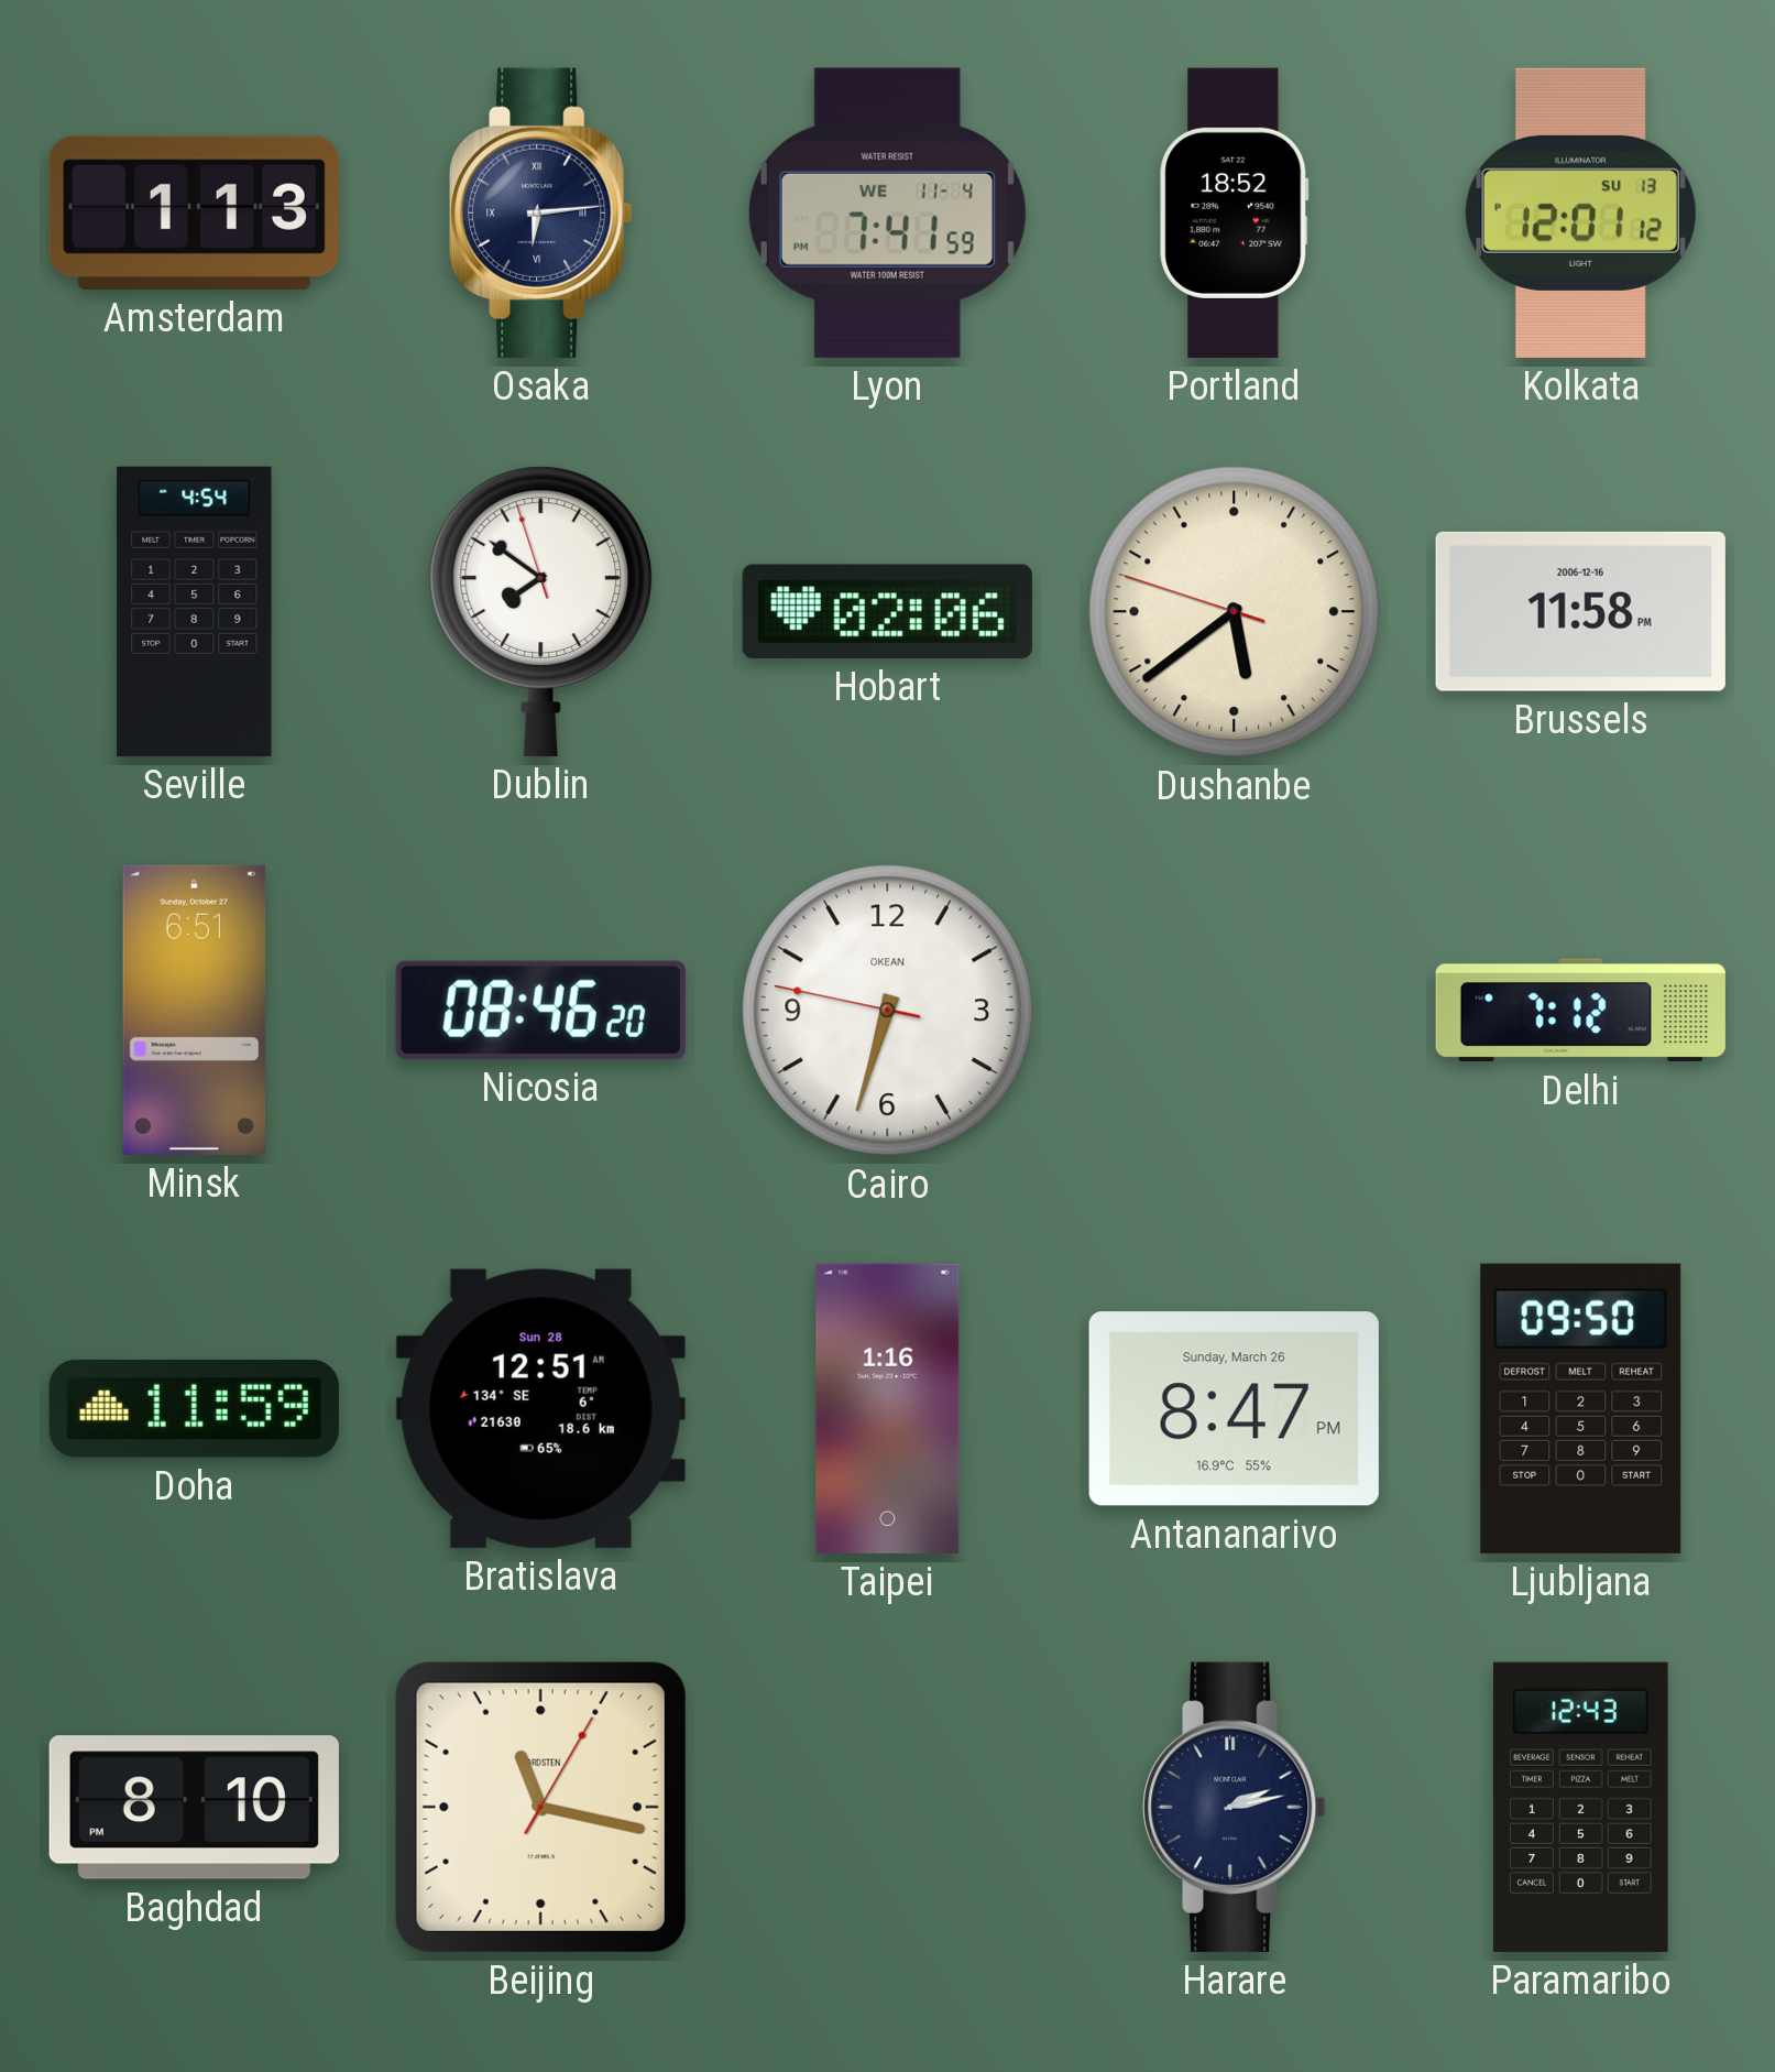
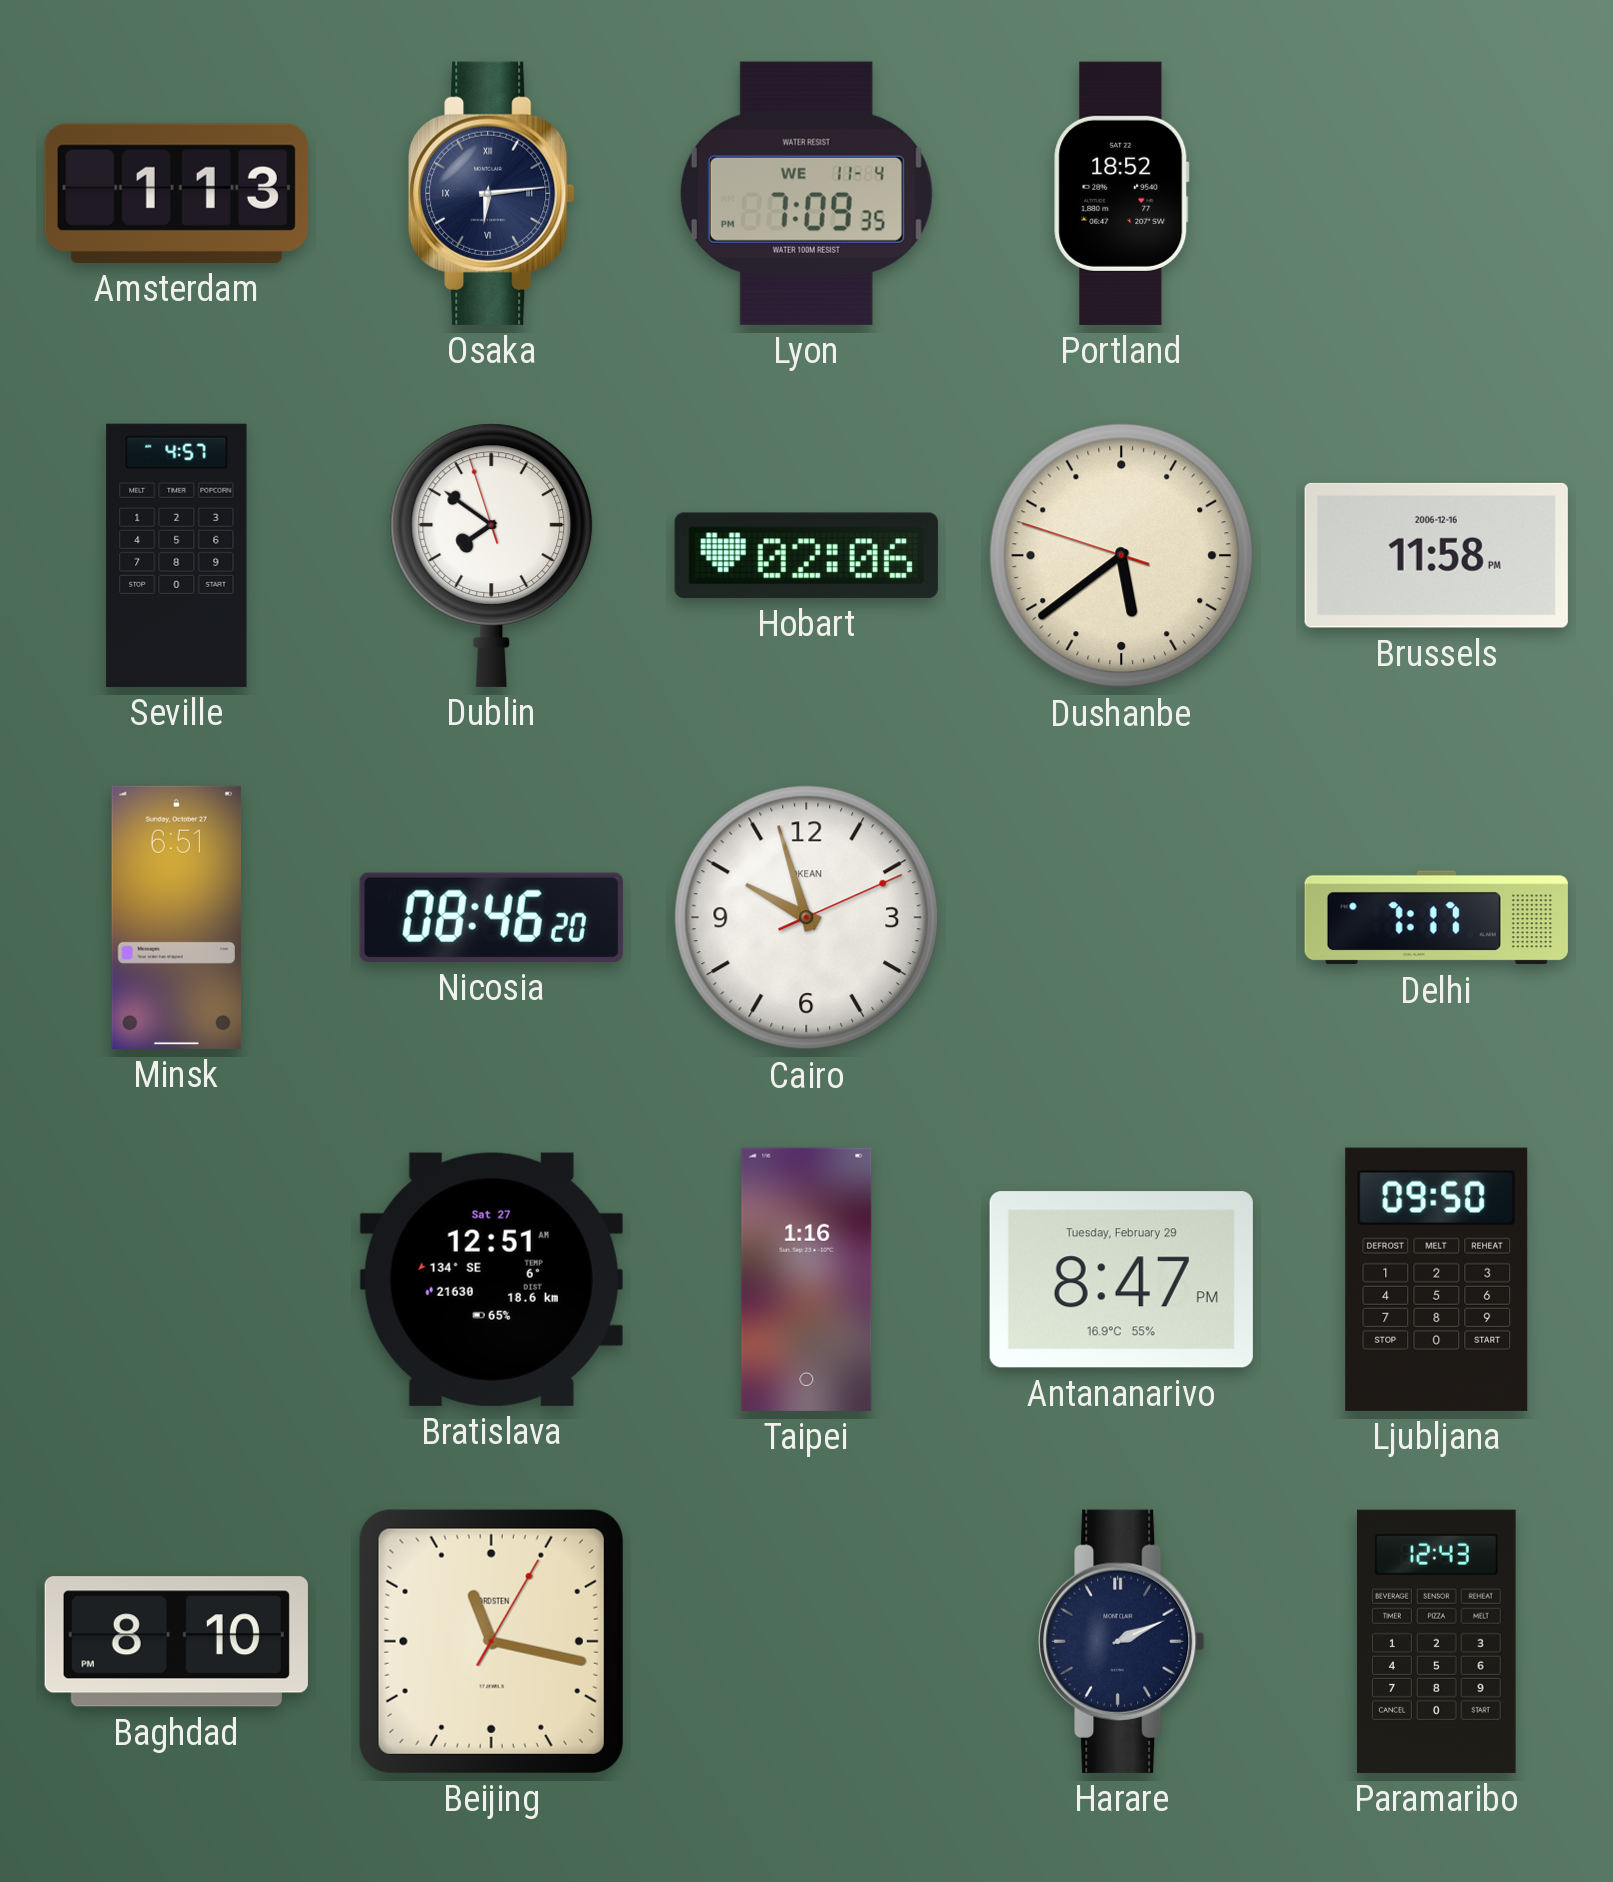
Lyon: 7:41 -> 7:09
Kolkata: 12:01 -> none
Seville: 4:54 -> 4:57
Cairo: 6:32 -> 9:57
Delhi: 7:12 -> 7:17
Doha: 11:59 -> none
Bratislava date: Sun 28 -> Sat 27
Antananarivo date: Sunday, March 26 -> Tuesday, February 29
Harare: 2:13 -> 2:11
